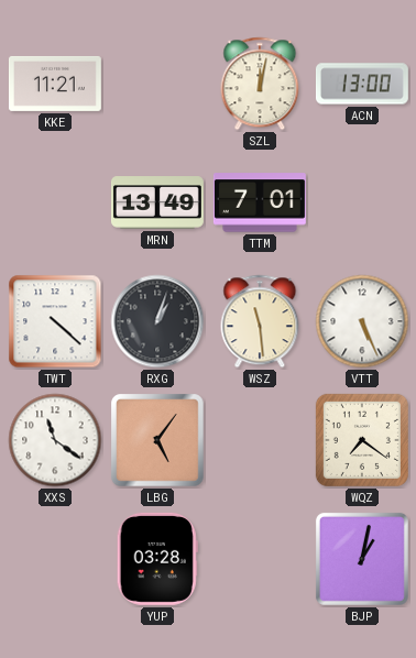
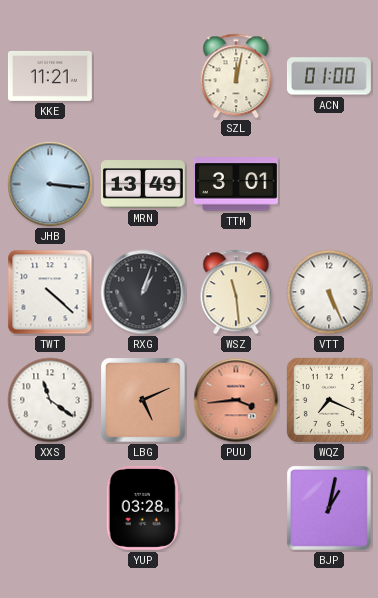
ACN: 13:00 -> 01:00
JHB: none -> 3:16
TTM: 7:01 -> 3:01
LBG: 5:06 -> 5:11
PUU: none -> 3:44
WQZ: 7:21 -> 7:19
